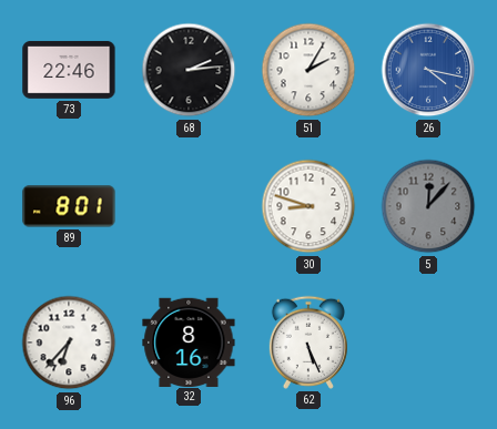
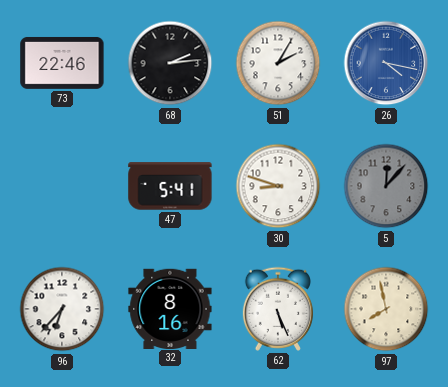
89: 8:01 -> none
47: none -> 5:41
97: none -> 7:58
